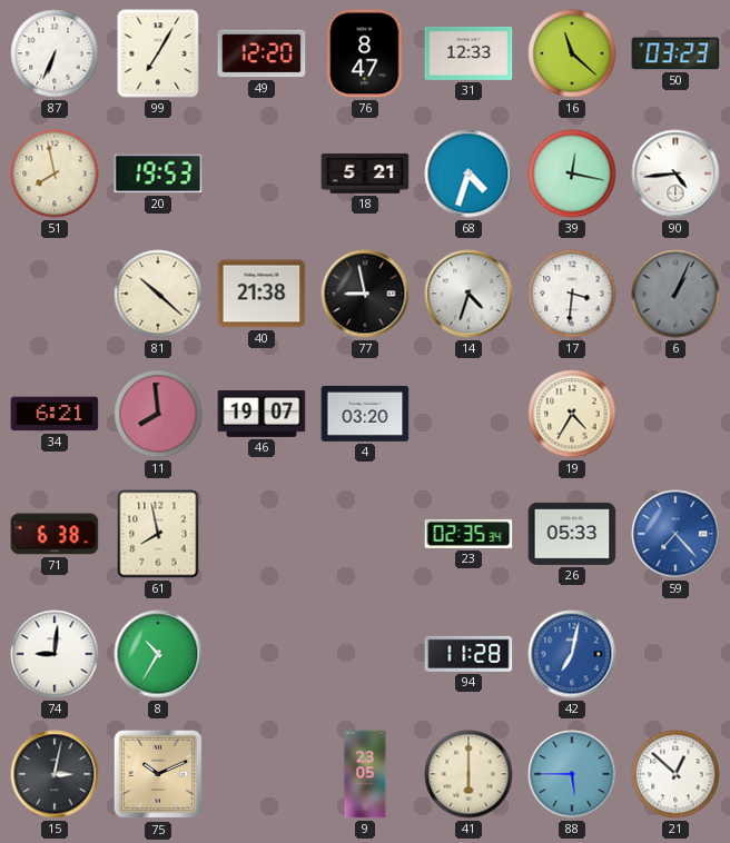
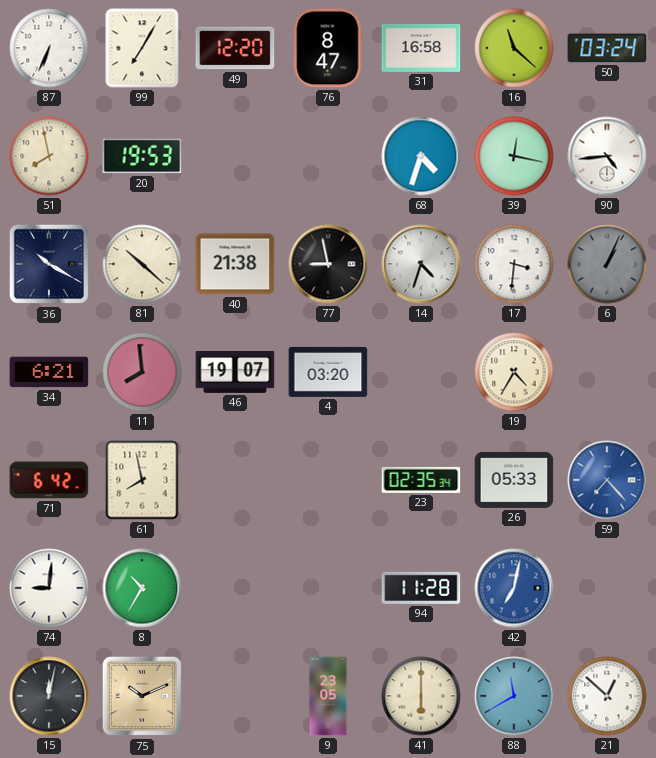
31: 12:33 -> 16:58
50: 03:23 -> 03:24
18: 5:21 -> none
36: none -> 10:20
71: 6:38 -> 6:42
15: 3:02 -> 12:02
88: 5:45 -> 11:40
